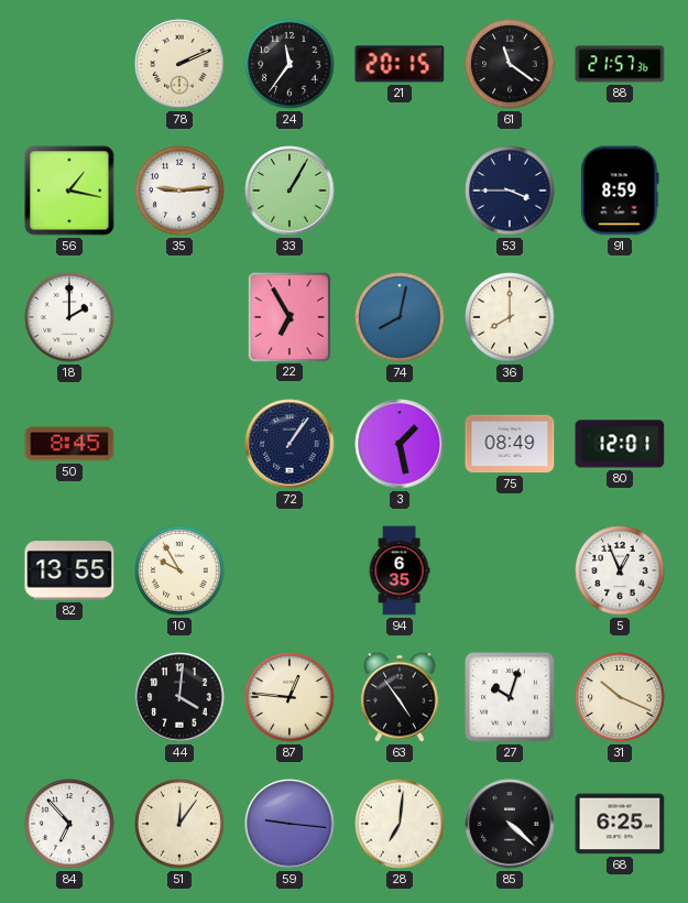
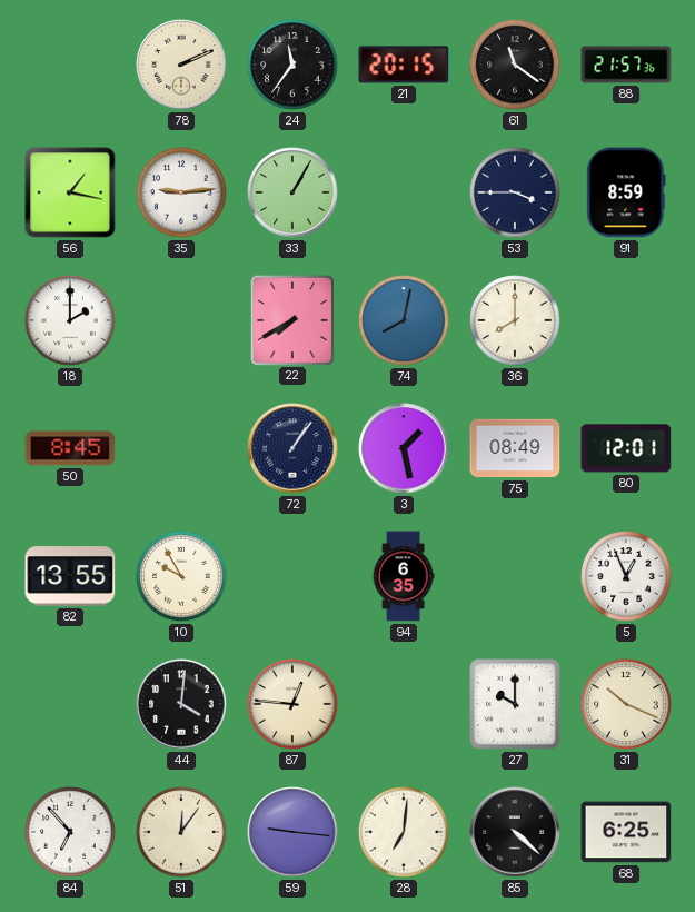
22: 6:55 -> 7:40
63: 4:54 -> none
27: 10:03 -> 10:00
